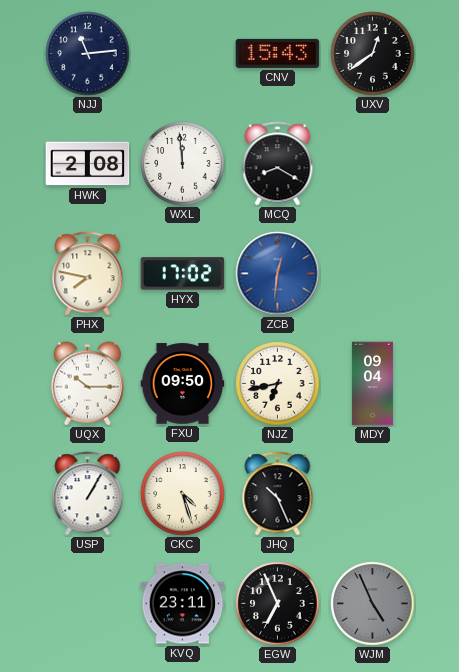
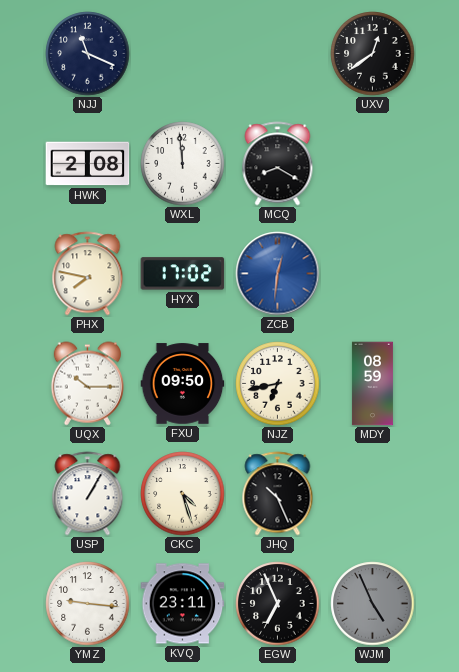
NJJ: 11:14 -> 11:19
CNV: 15:43 -> none
MDY: 09:04 -> 08:59
YMZ: none -> 9:16
